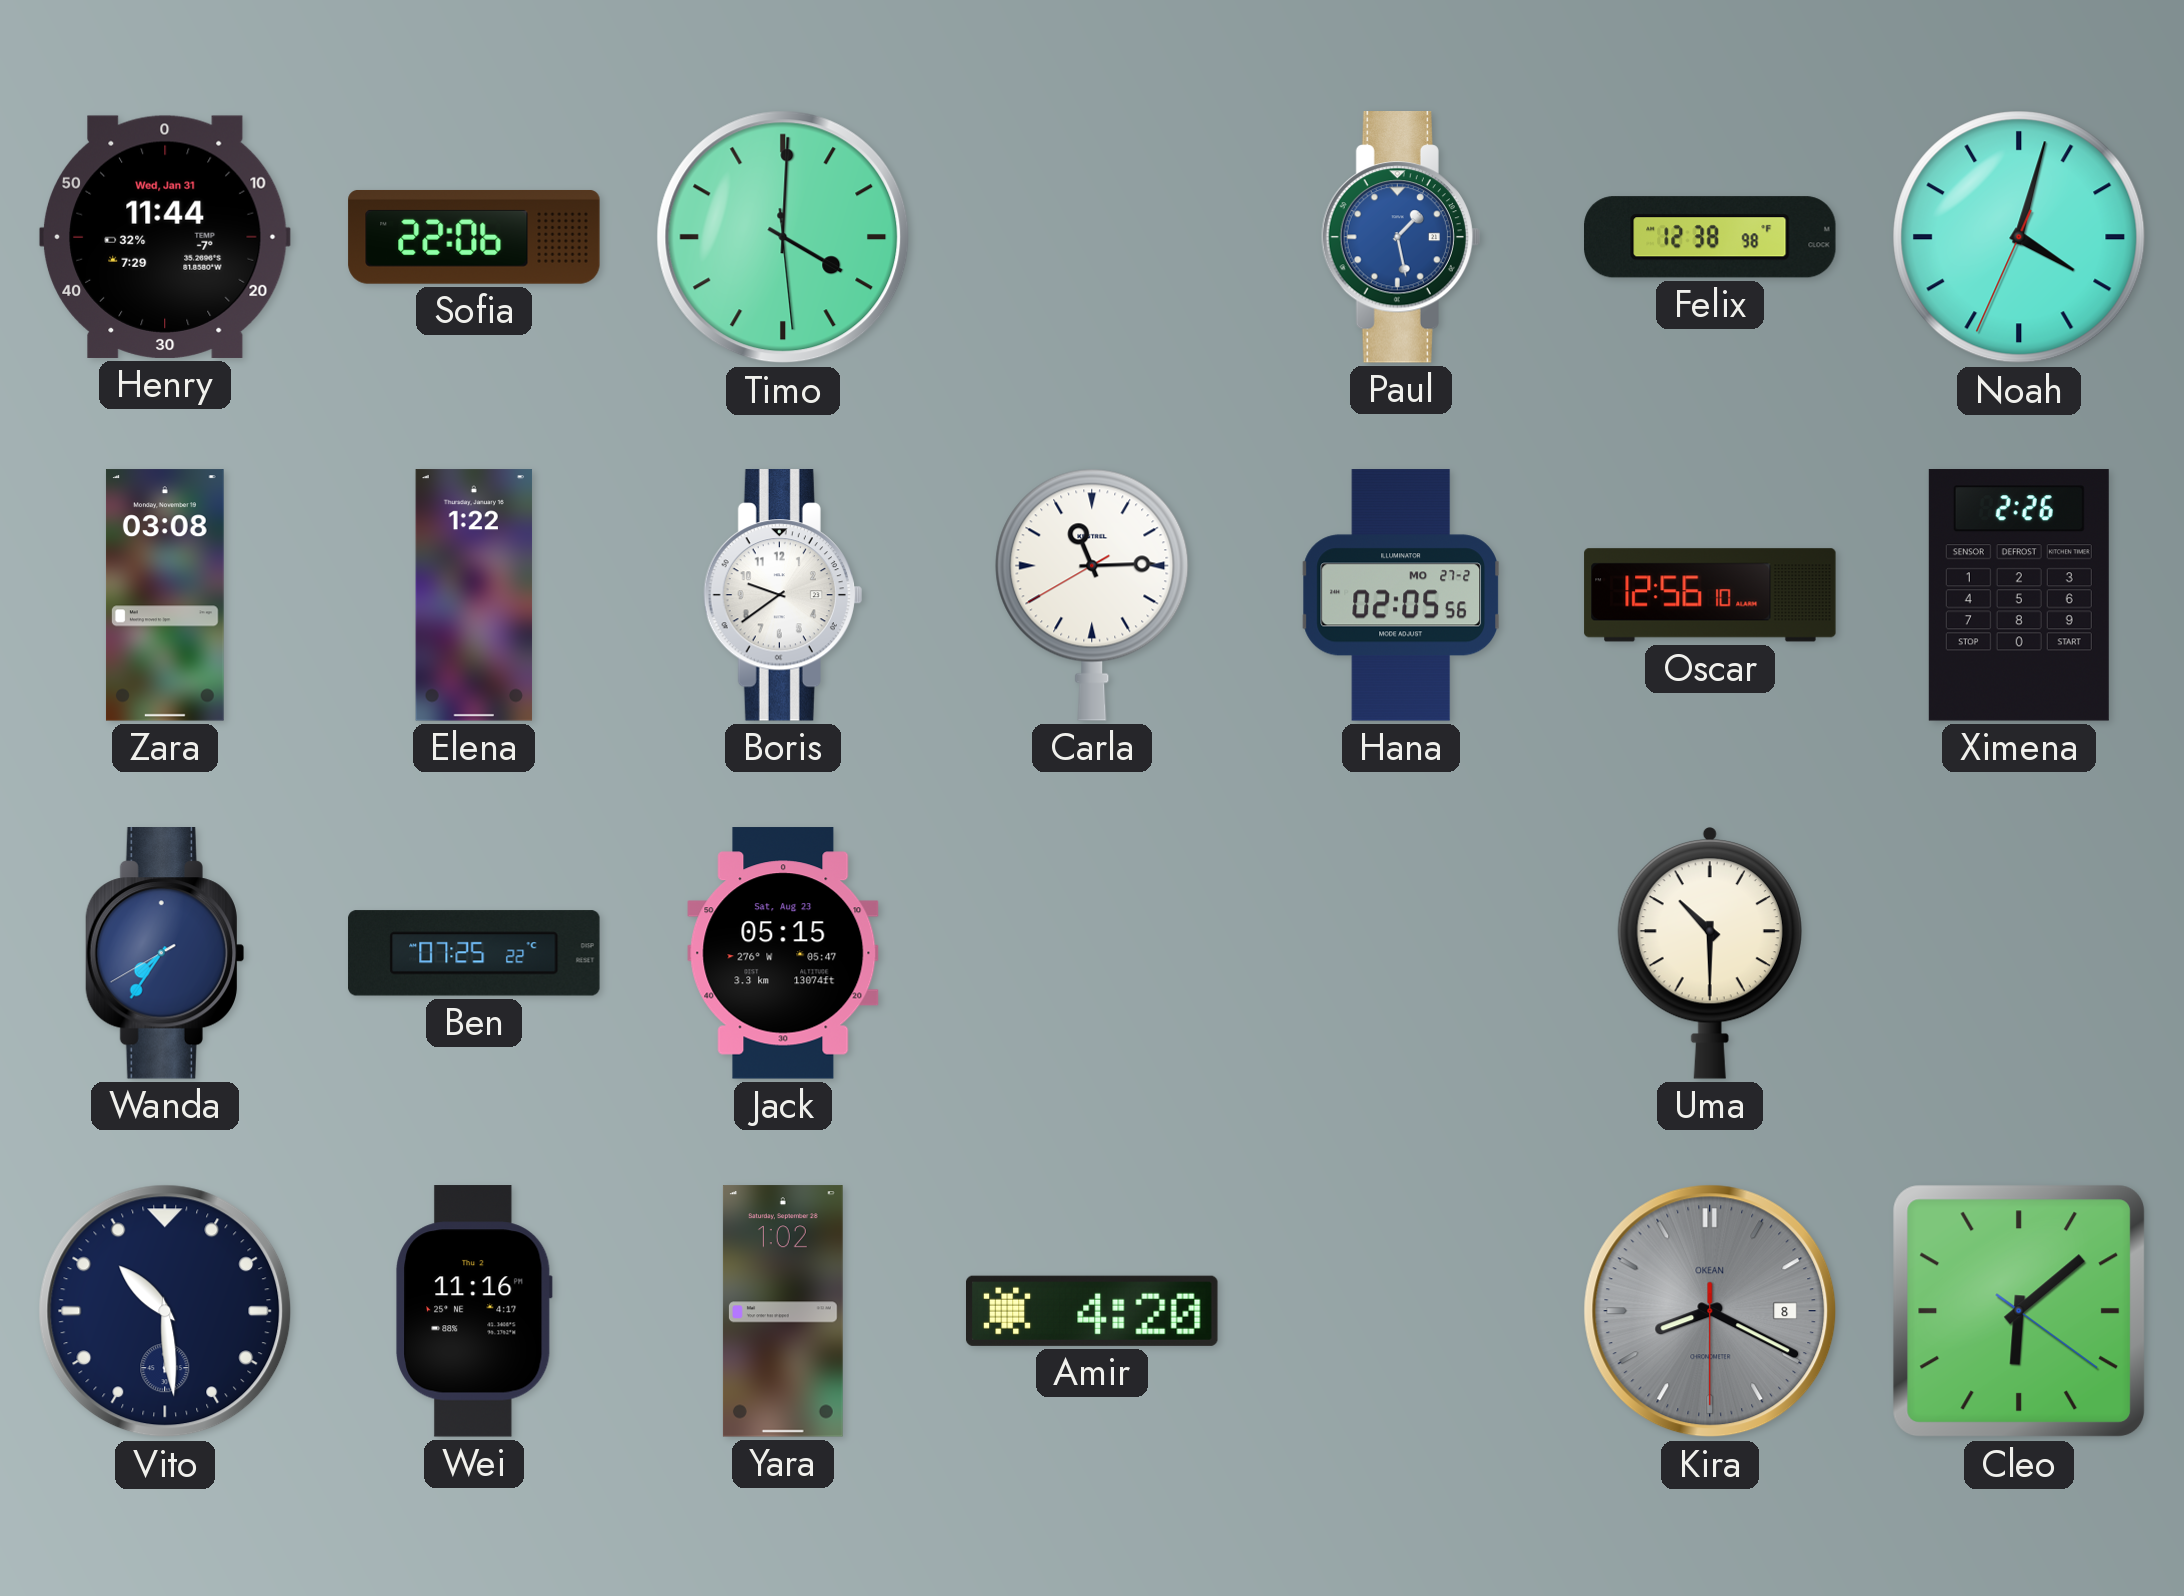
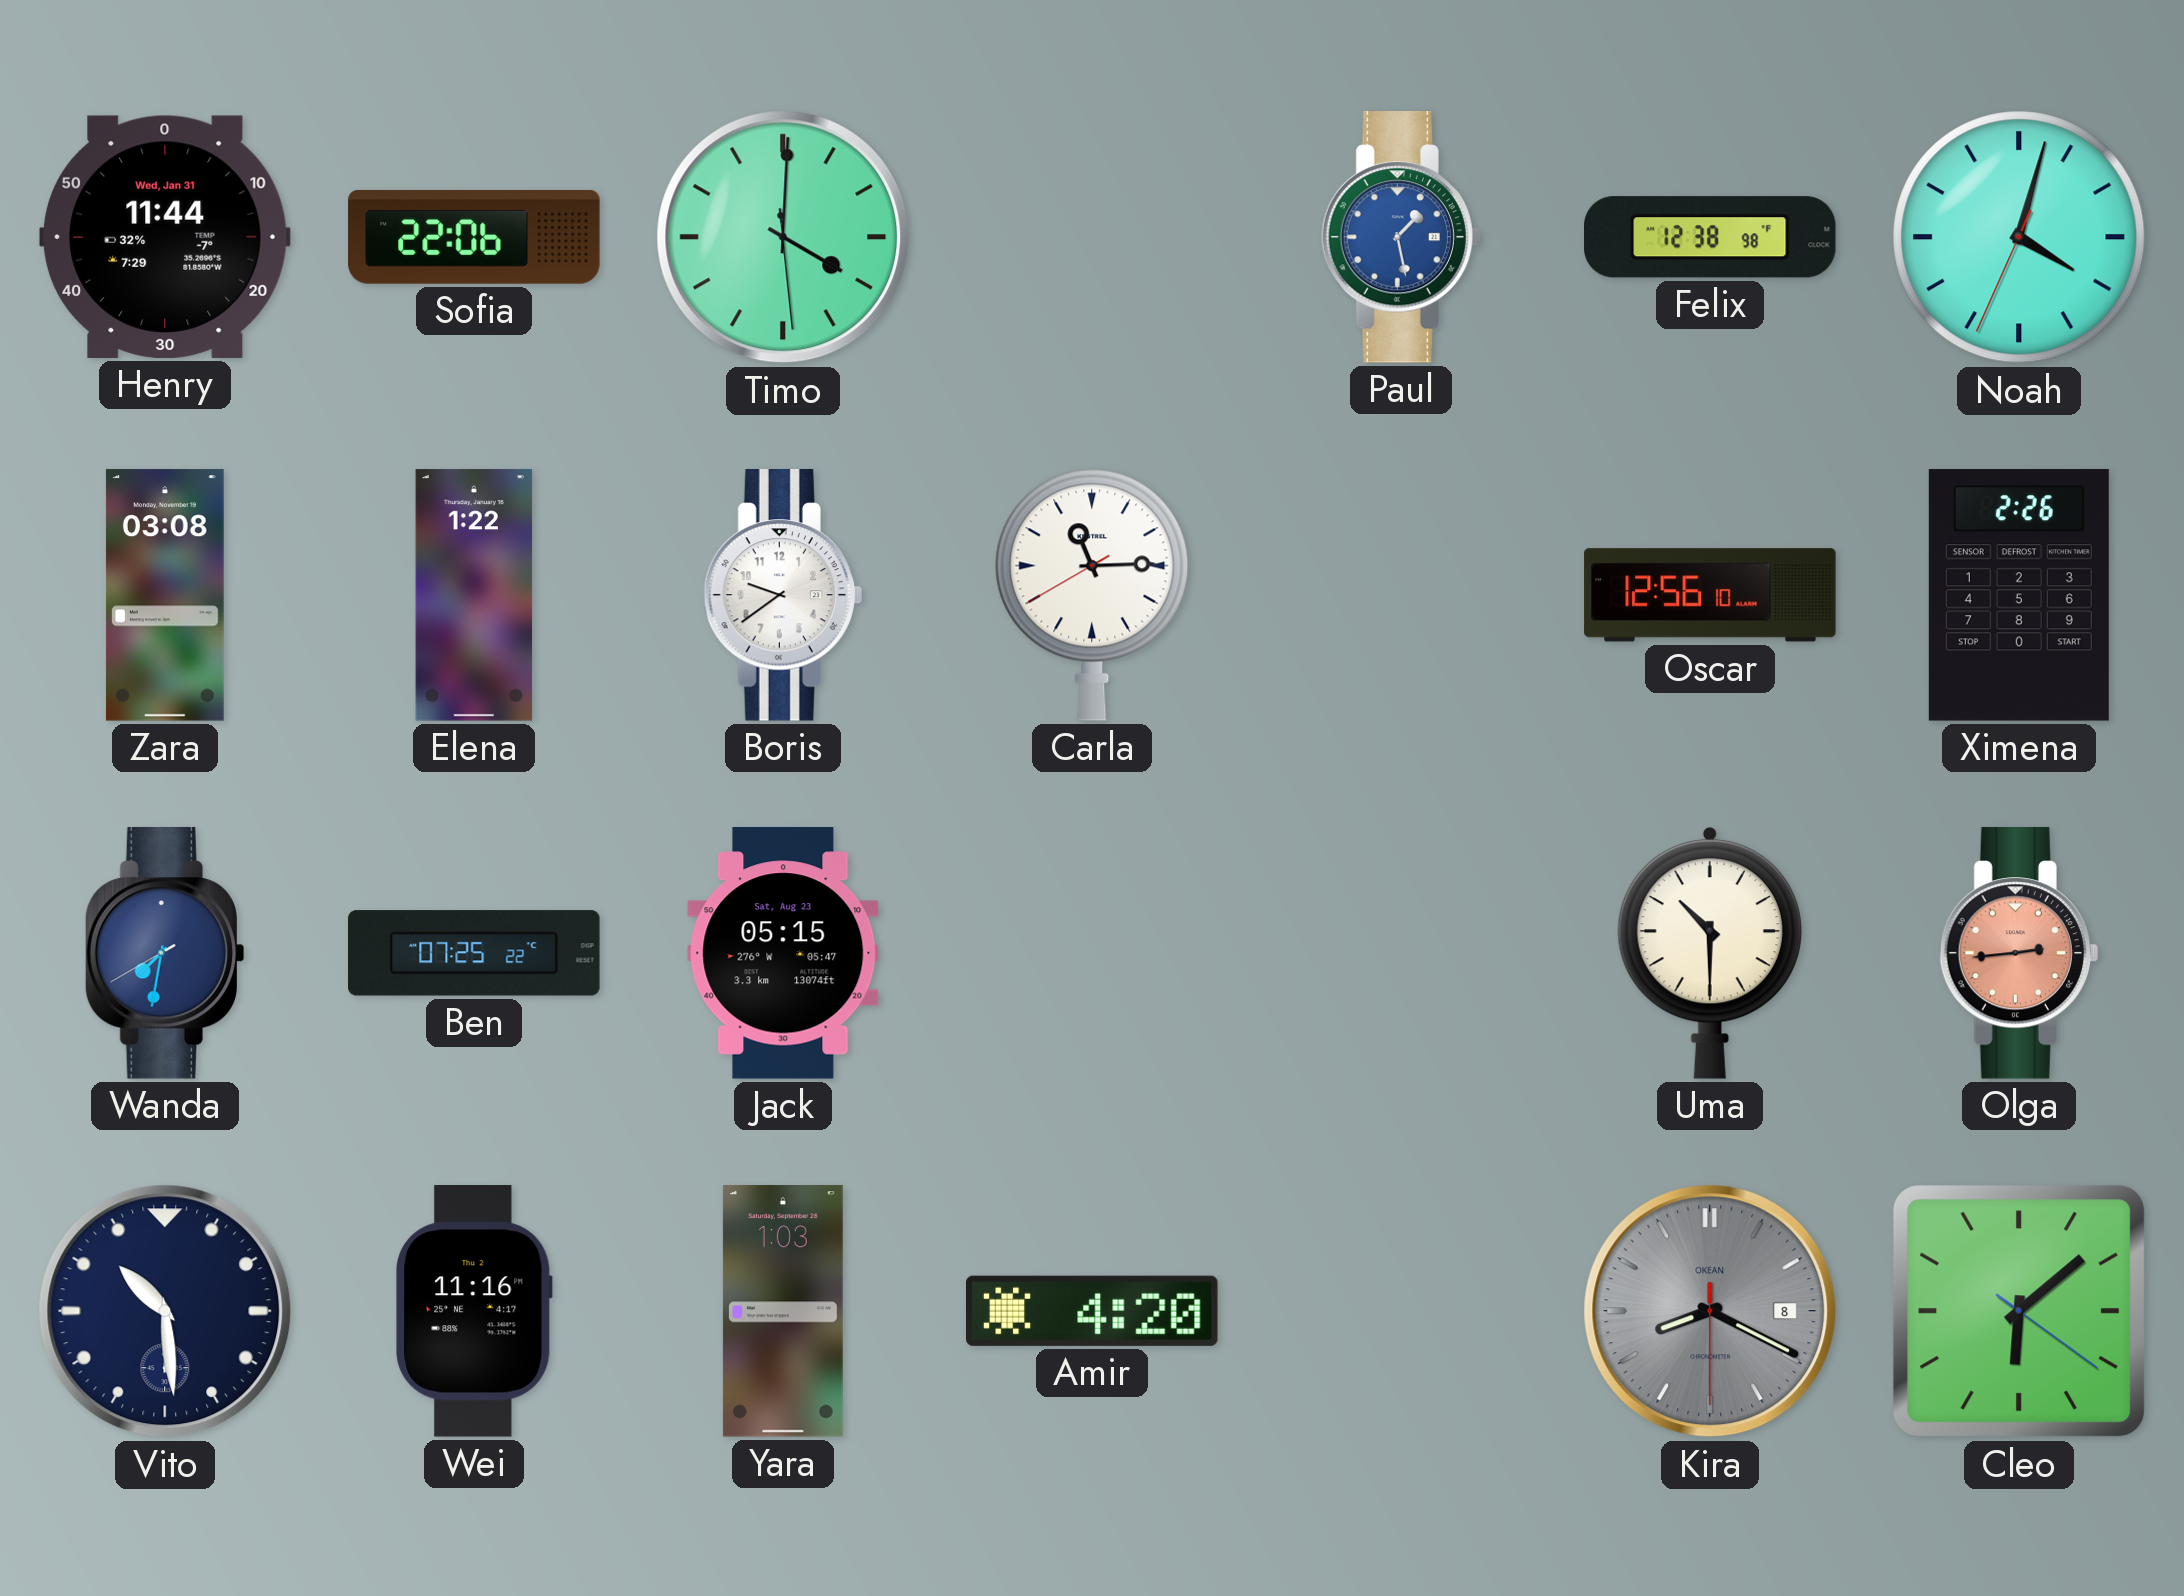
Hana: 02:05 -> none
Wanda: 7:35 -> 7:31
Olga: none -> 2:44
Yara: 1:02 -> 1:03
